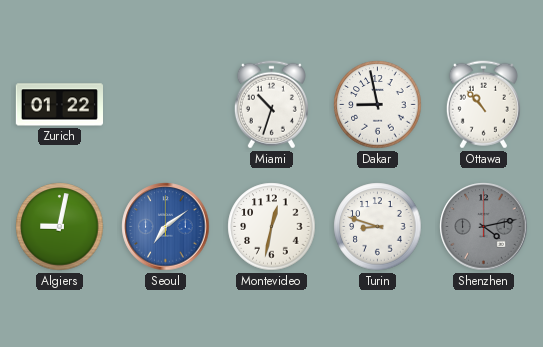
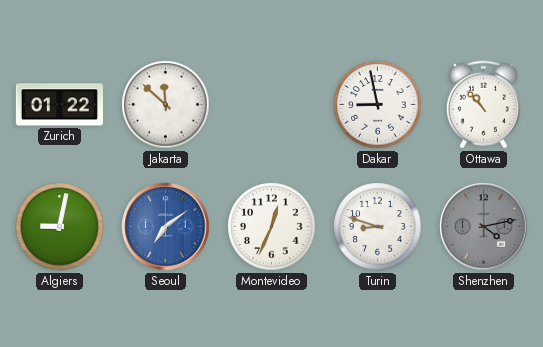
Jakarta: none -> 11:52
Miami: 10:33 -> none
Montevideo: 12:32 -> 12:34
